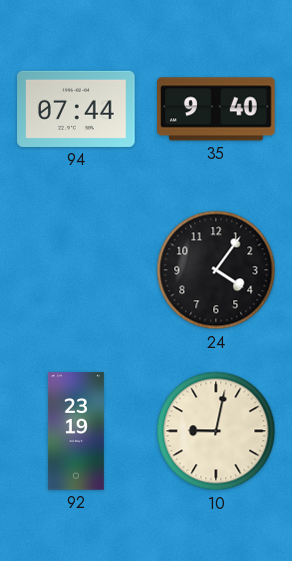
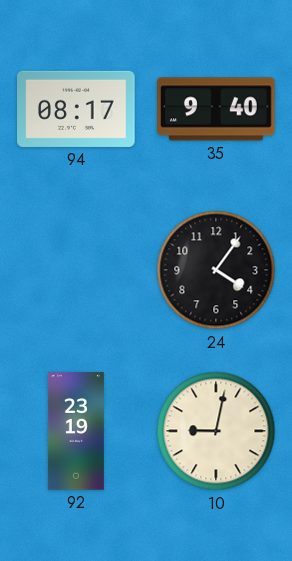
94: 07:44 -> 08:17
